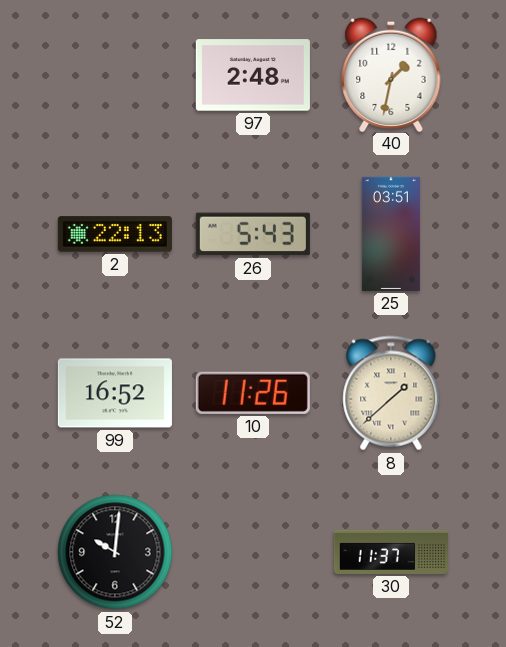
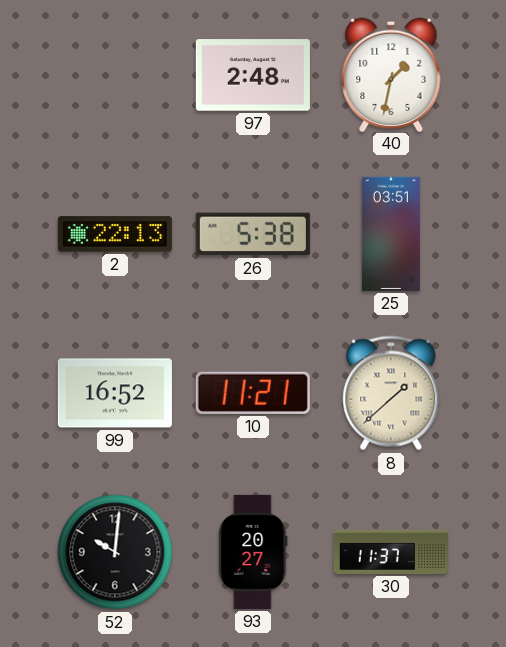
26: 5:43 -> 5:38
10: 11:26 -> 11:21
93: none -> 20:27
